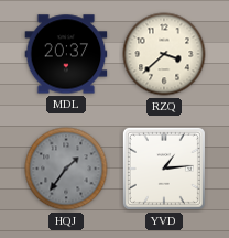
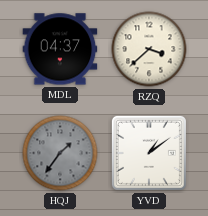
MDL: 20:37 -> 04:37
YVD: 1:14 -> 1:09
